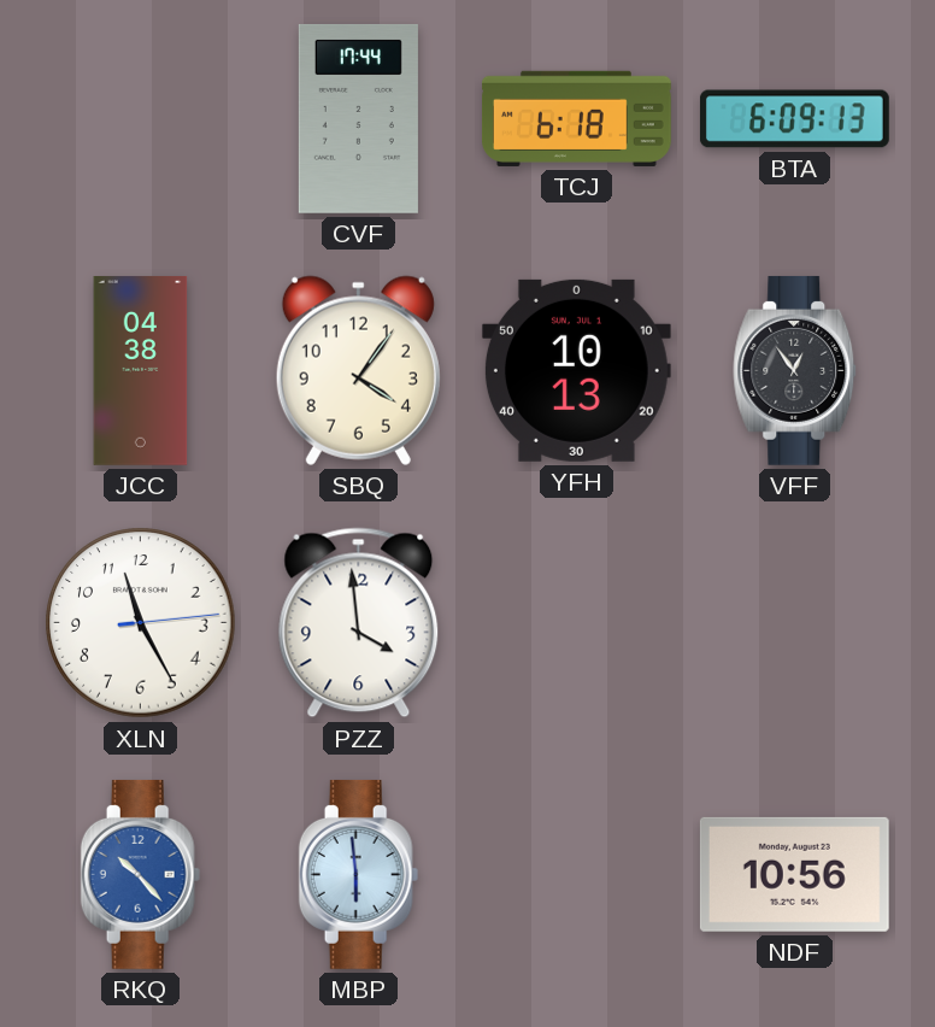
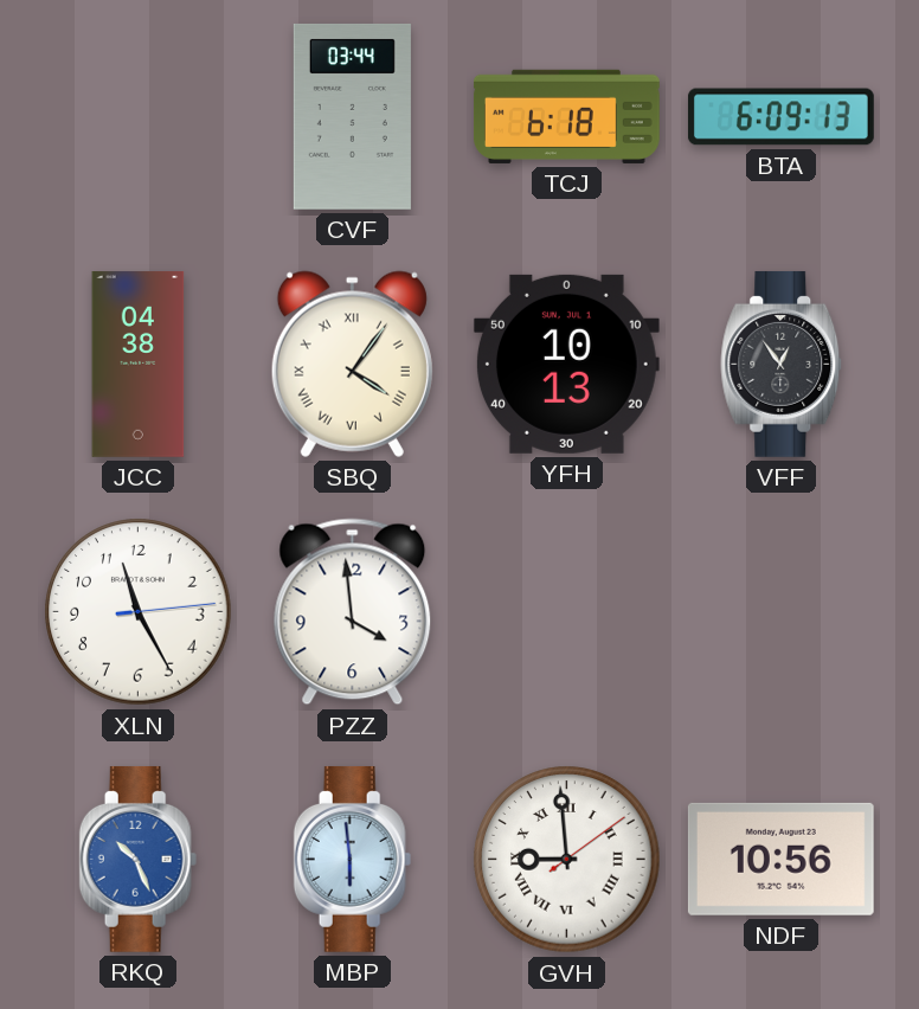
CVF: 17:44 -> 03:44
SBQ numerals: Arabic -> Roman
RKQ: 10:23 -> 10:26
GVH: none -> 8:59
